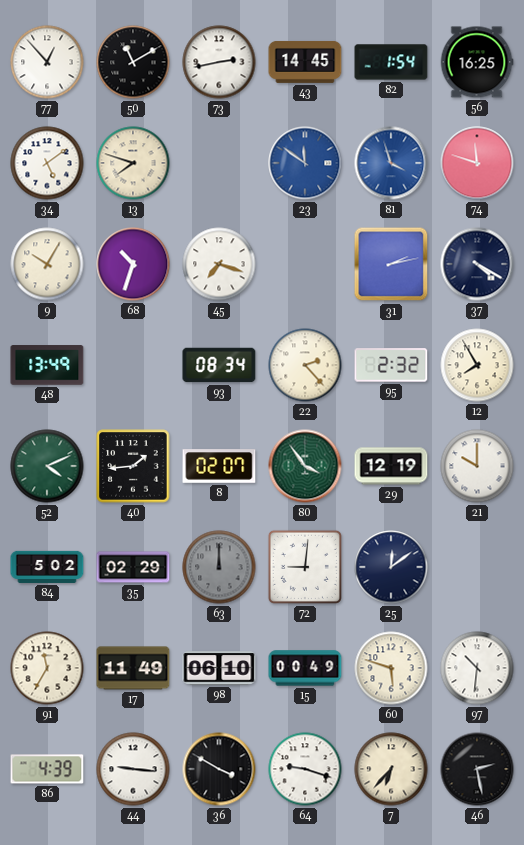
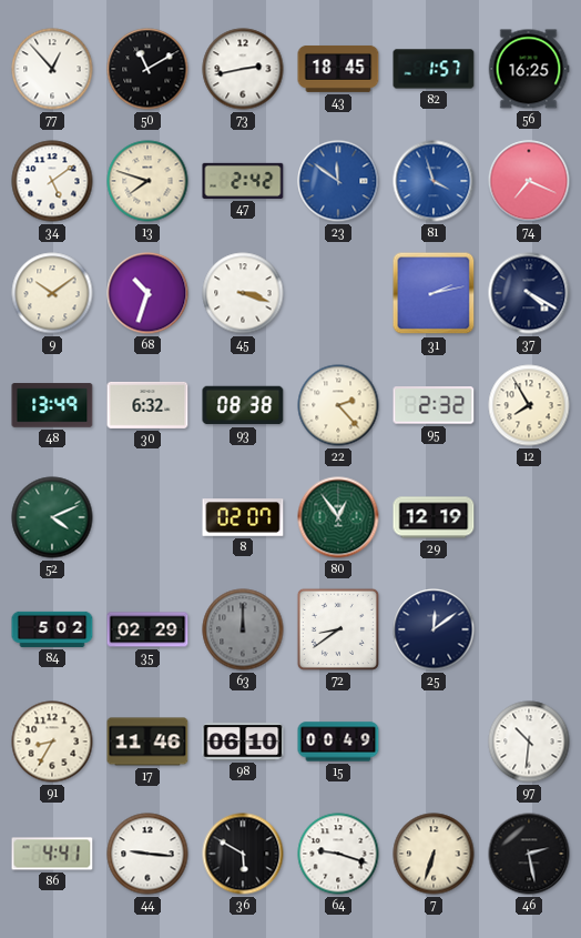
43: 14:45 -> 18:45
82: 1:54 -> 1:57
47: none -> 2:42
74: 11:48 -> 7:19
9: 10:05 -> 10:09
45: 7:18 -> 3:18
30: none -> 6:32
93: 08:34 -> 08:38
40: 1:44 -> none
80: 3:54 -> 12:54
21: 10:00 -> none
72: 9:01 -> 8:39
91: 11:35 -> 8:35
17: 11:49 -> 11:46
60: 5:48 -> none
86: 4:39 -> 4:41
36: 3:50 -> 5:50
7: 6:37 -> 6:33
